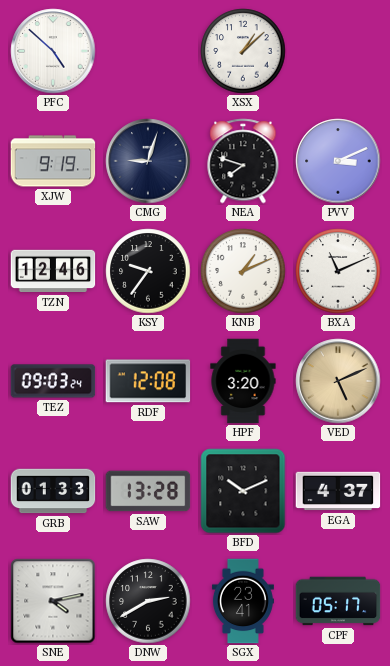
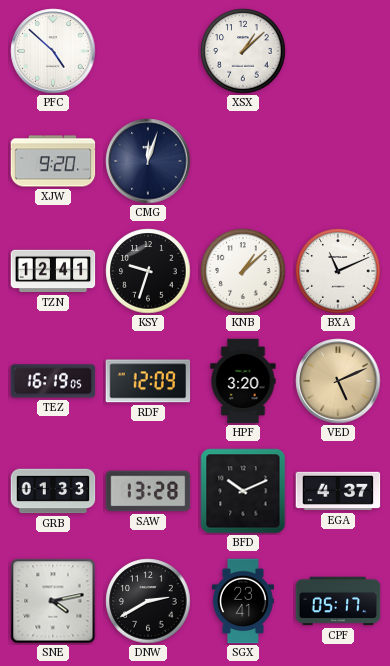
XJW: 9:19 -> 9:20
CMG: 9:03 -> 12:03
NEA: 7:48 -> none
PVV: 3:11 -> none
TZN: 12:46 -> 12:41
KSY: 9:36 -> 9:33
KNB: 1:11 -> 1:08
TEZ: 09:03 -> 16:19
RDF: 12:08 -> 12:09
